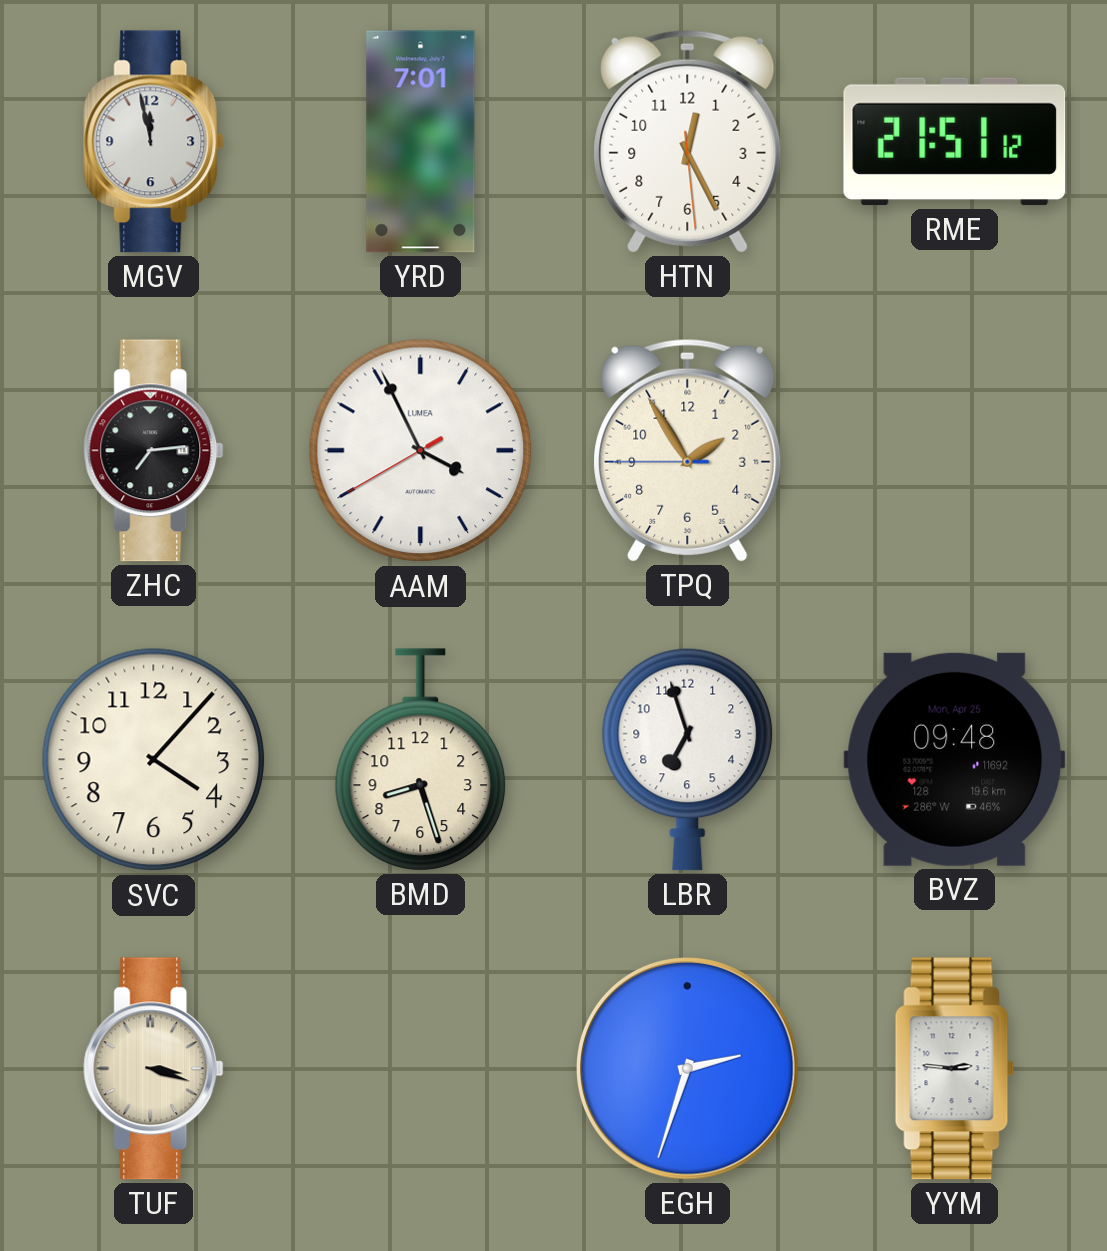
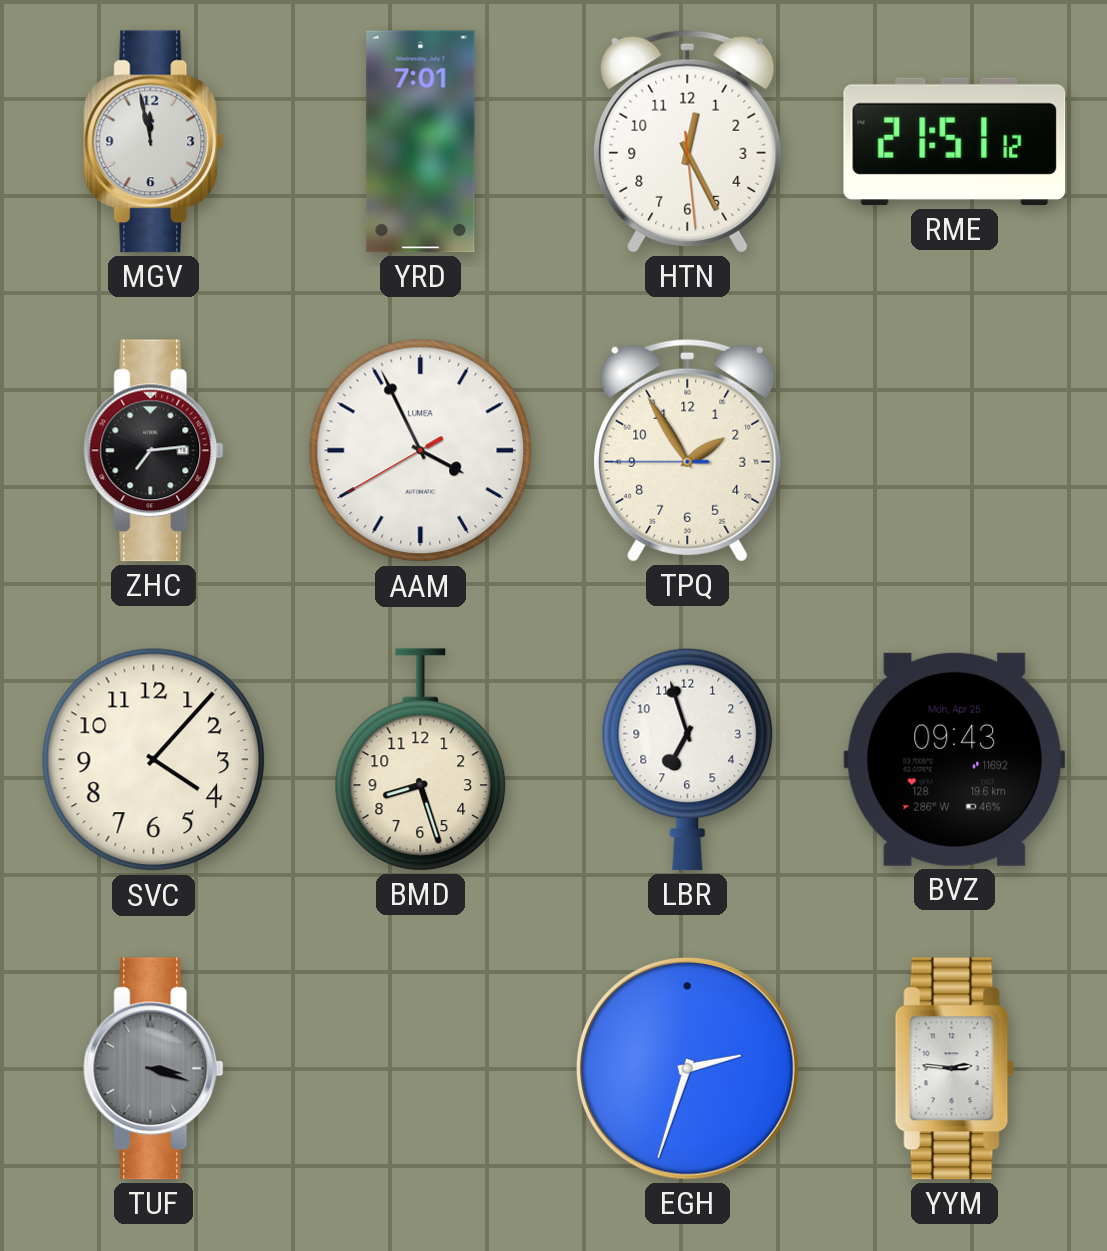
BVZ: 09:48 -> 09:43
TUF dial: cream -> grey
